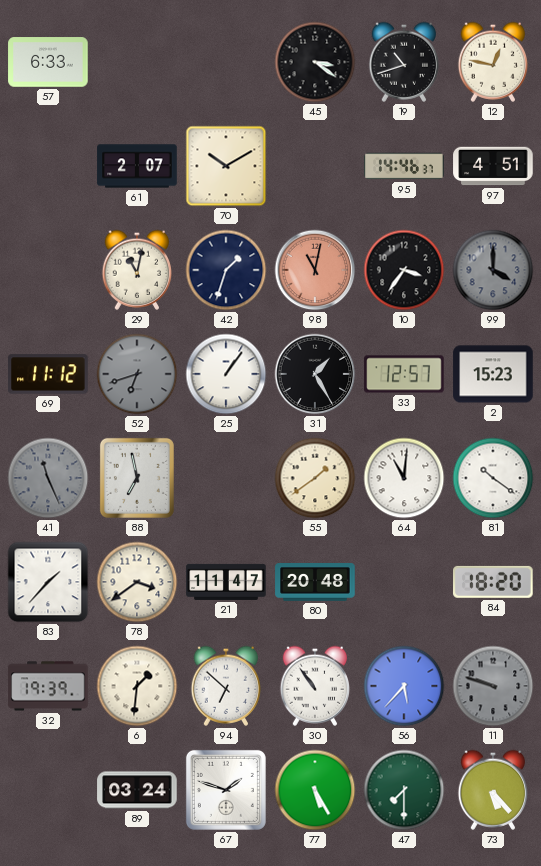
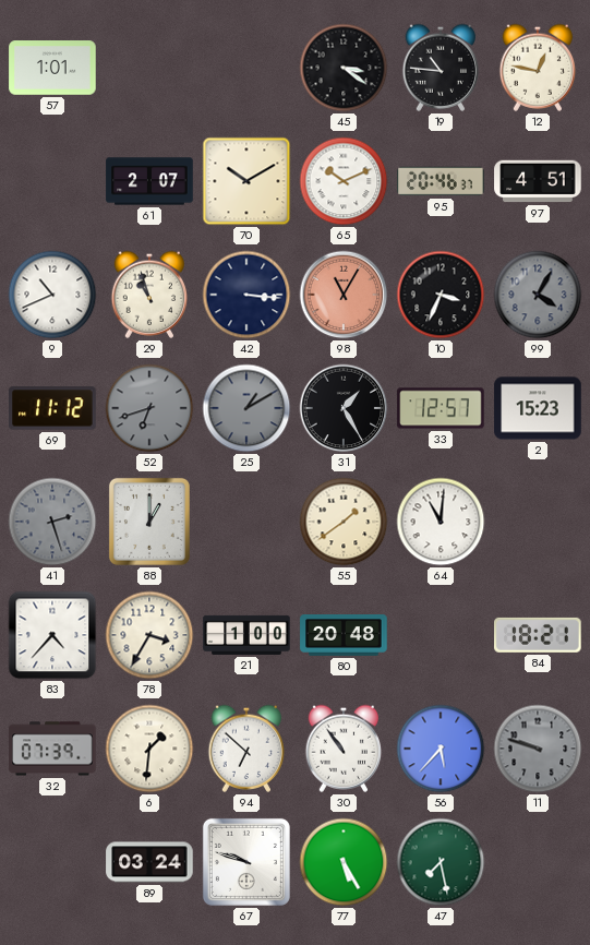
57: 6:33 -> 1:01
19: 10:42 -> 10:46
65: none -> 10:11
95: 14:46 -> 20:46
9: none -> 10:41
29: 11:02 -> 10:57
42: 1:33 -> 3:16
98: 11:02 -> 11:05
10: 3:36 -> 3:34
99: 4:00 -> 4:05
25: 1:06 -> 1:10
25 dial: white -> grey
41: 11:26 -> 2:27
88: 6:58 -> 1:00
81: 10:21 -> none
83: 1:37 -> 4:37
78: 3:39 -> 3:35
21: 11:47 -> 1:00
84: 18:20 -> 18:21
32: 19:39 -> 07:39
67: 1:48 -> 9:48
47: 7:30 -> 7:28
73: 5:23 -> none
